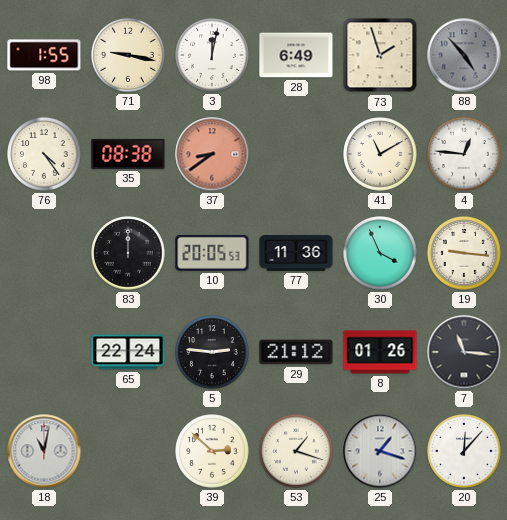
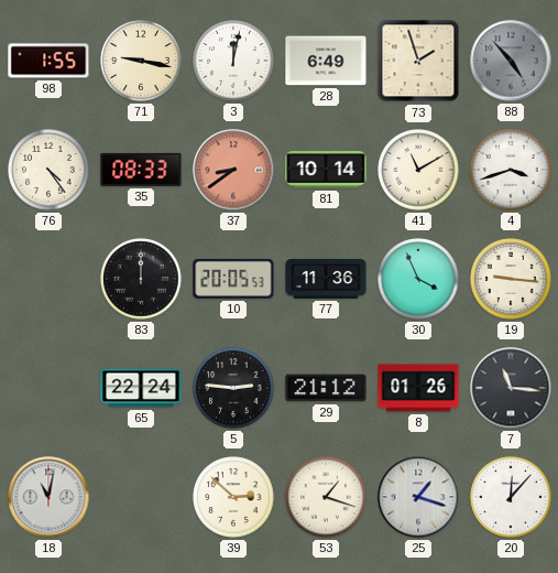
35: 08:38 -> 08:33
81: none -> 10:14
4: 12:46 -> 3:42
